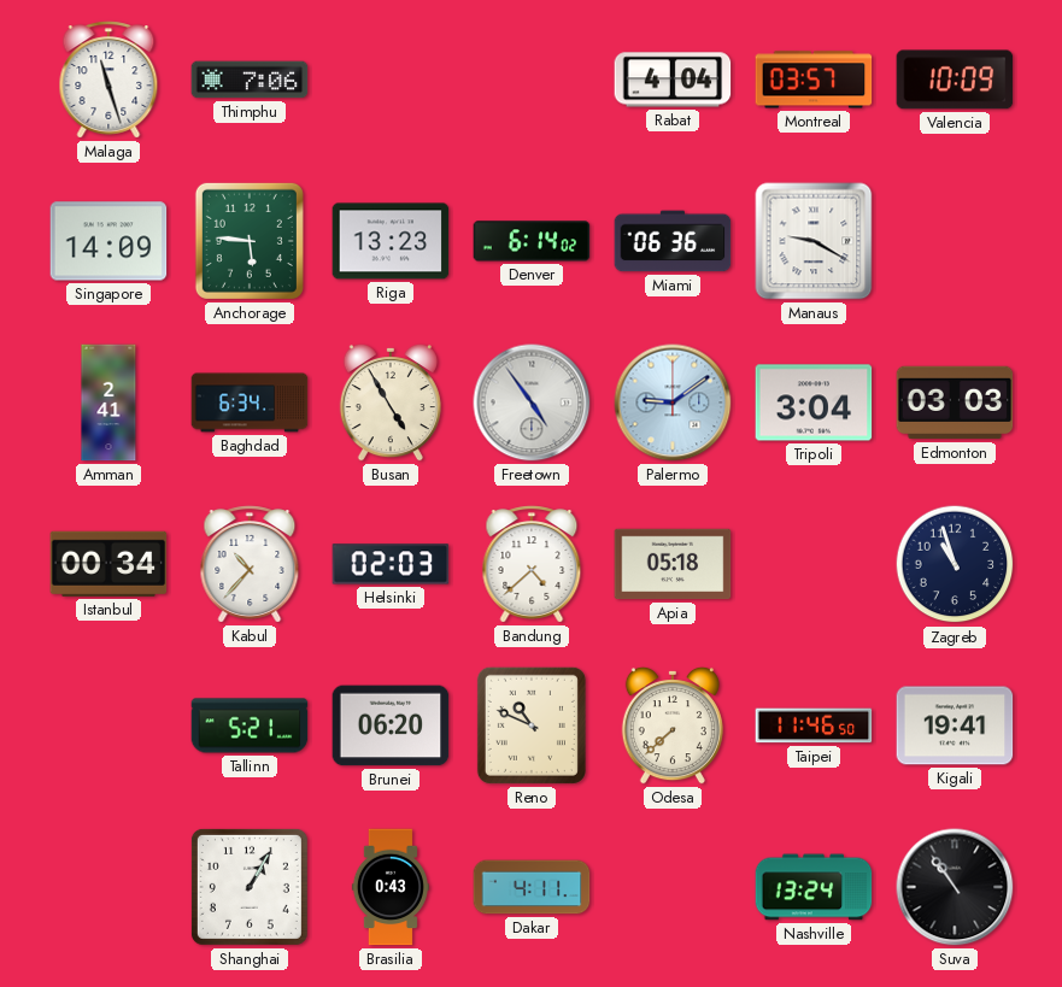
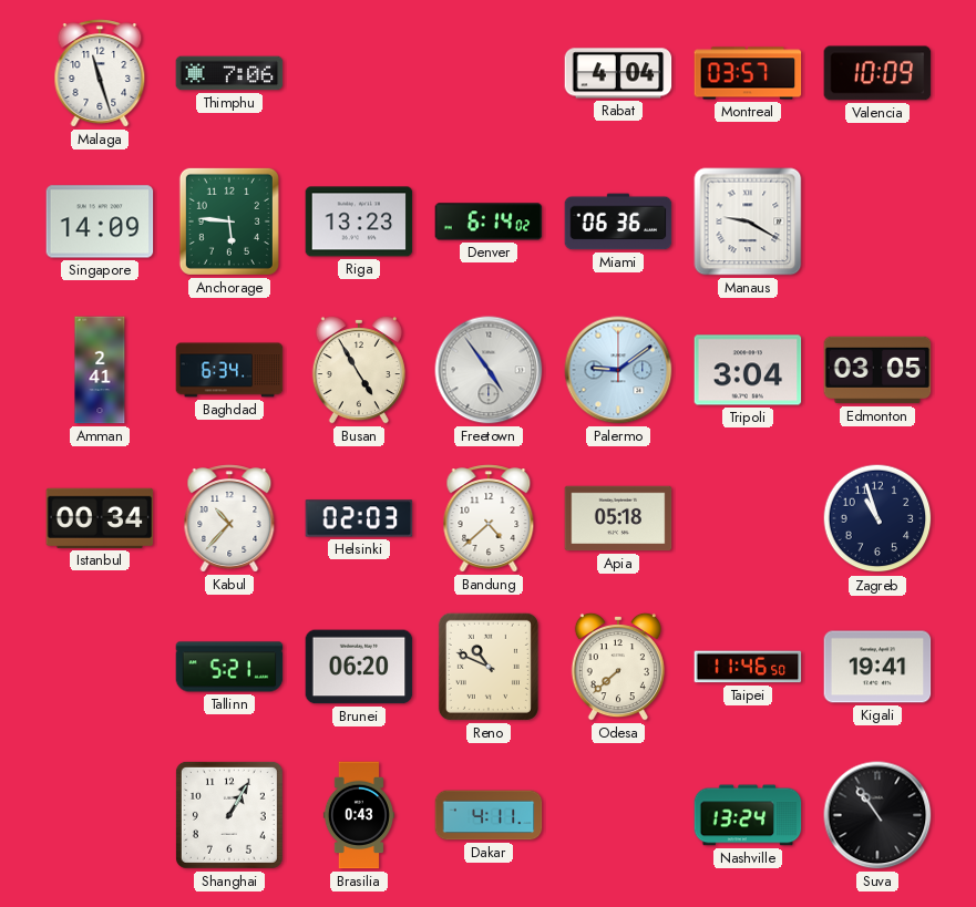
Edmonton: 03:03 -> 03:05
